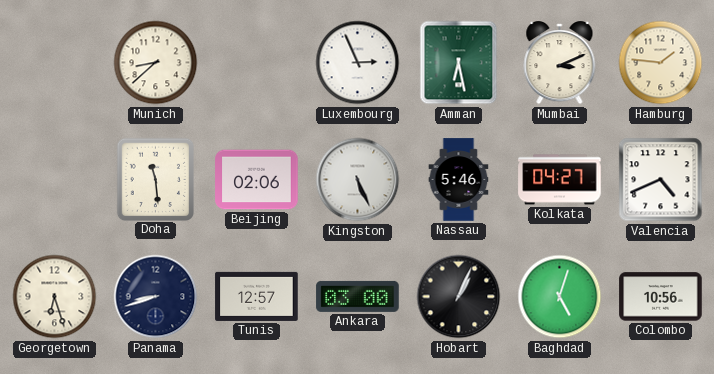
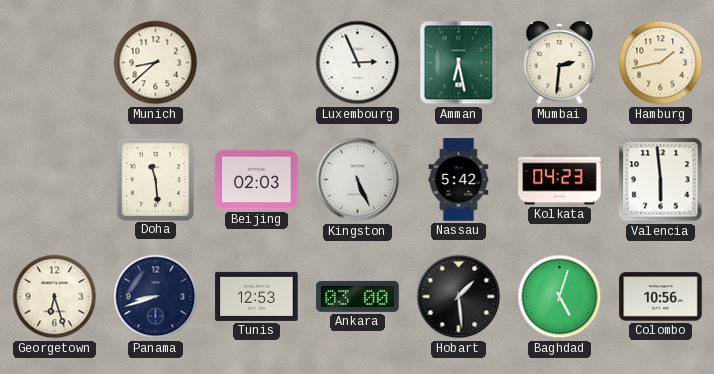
Mumbai: 3:11 -> 2:31
Hamburg: 1:46 -> 1:43
Beijing: 02:06 -> 02:03
Nassau: 5:46 -> 5:42
Kolkata: 04:27 -> 04:23
Valencia: 4:41 -> 5:59
Tunis: 12:57 -> 12:53
Hobart: 1:04 -> 1:29
